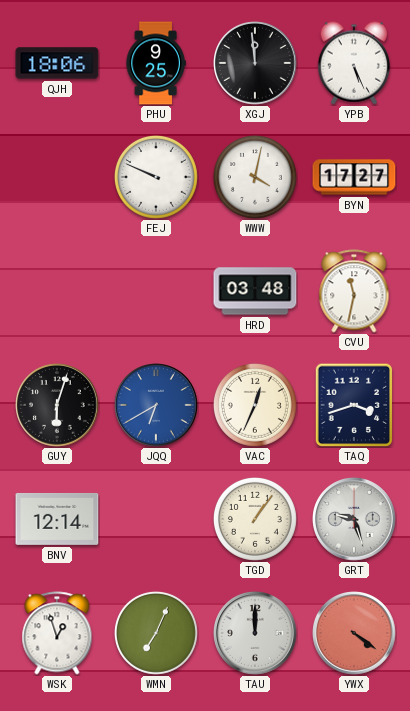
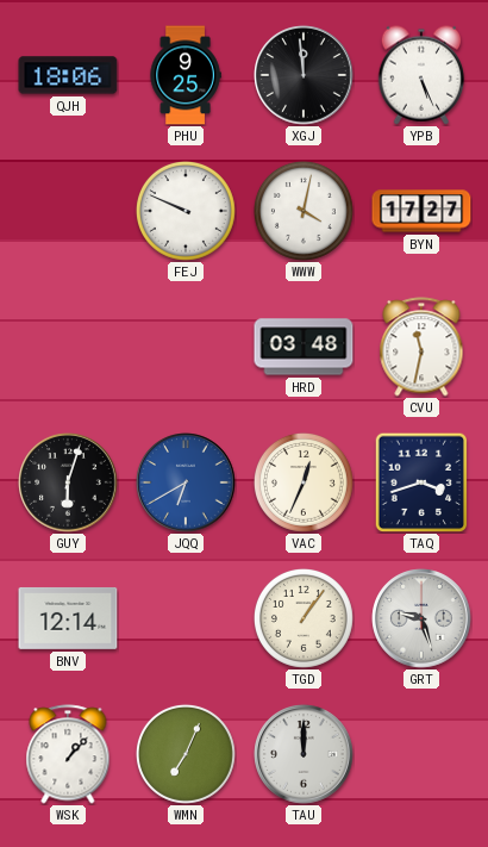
WSK: 12:57 -> 1:07
YWX: 4:21 -> none
